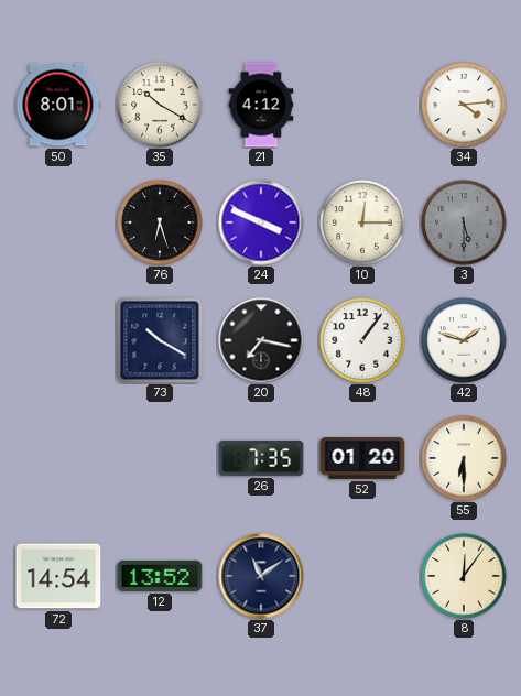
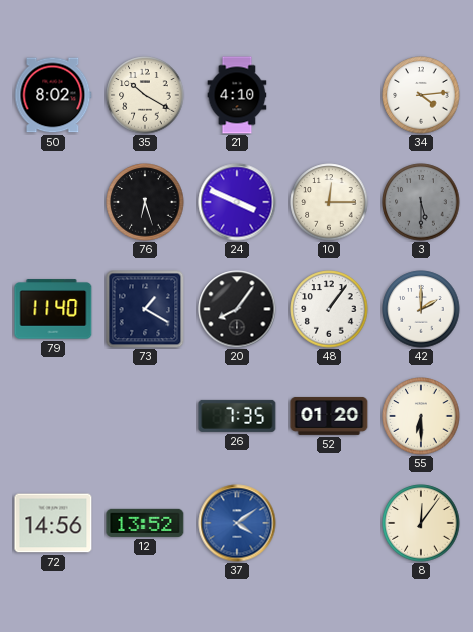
50: 8:01 -> 8:02
21: 4:12 -> 4:10
79: none -> 11:40
73: 10:20 -> 1:20
20: 7:17 -> 8:06
42: 1:48 -> 2:00
72: 14:54 -> 14:56
37: 11:09 -> 4:09
37 dial: navy -> blue
